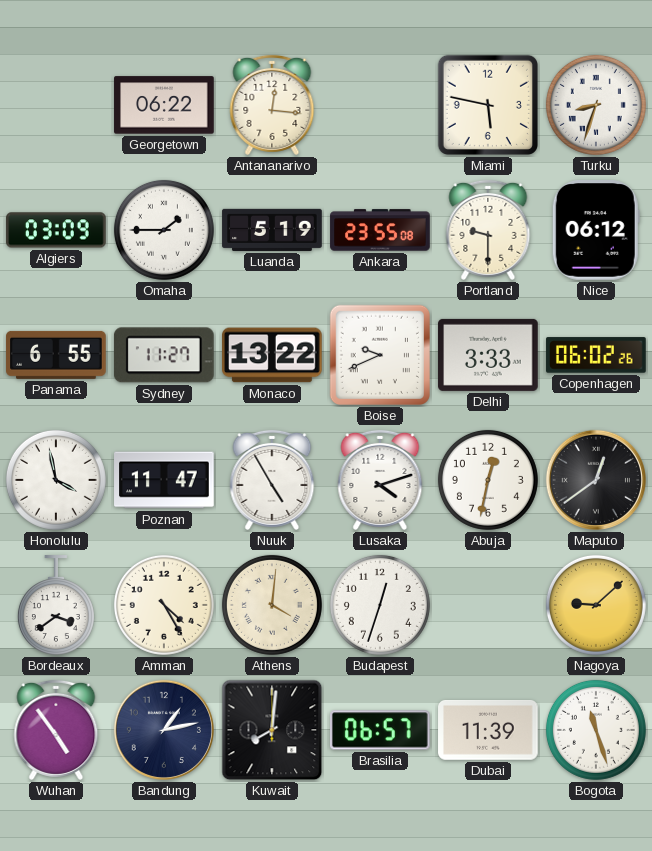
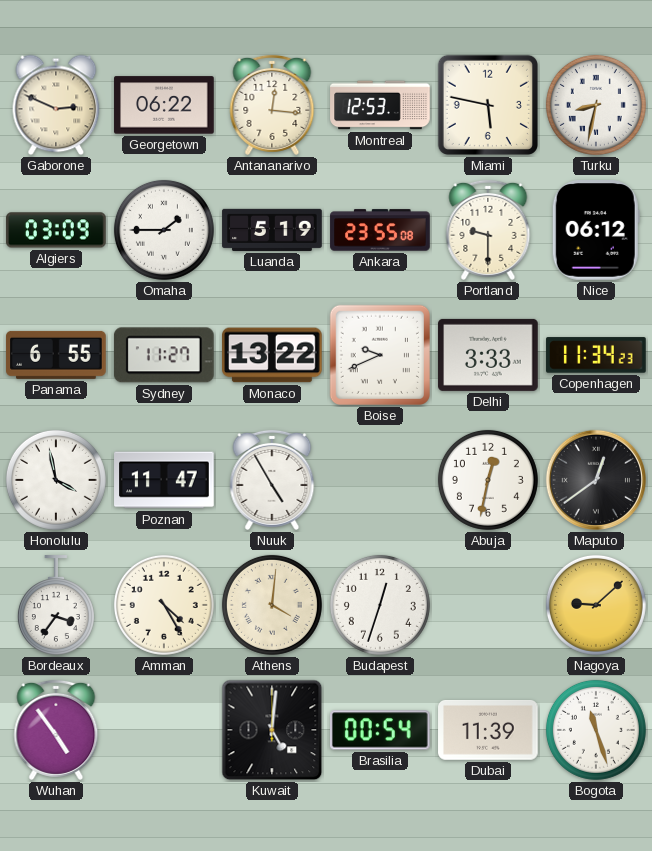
Gaborone: none -> 2:49
Montreal: none -> 12:53
Turku: 8:33 -> 8:32
Copenhagen: 06:02 -> 11:34
Lusaka: 4:12 -> none
Bordeaux: 3:39 -> 3:36
Bandung: 1:13 -> none
Kuwait: 8:01 -> 5:01
Brasilia: 06:57 -> 00:54
